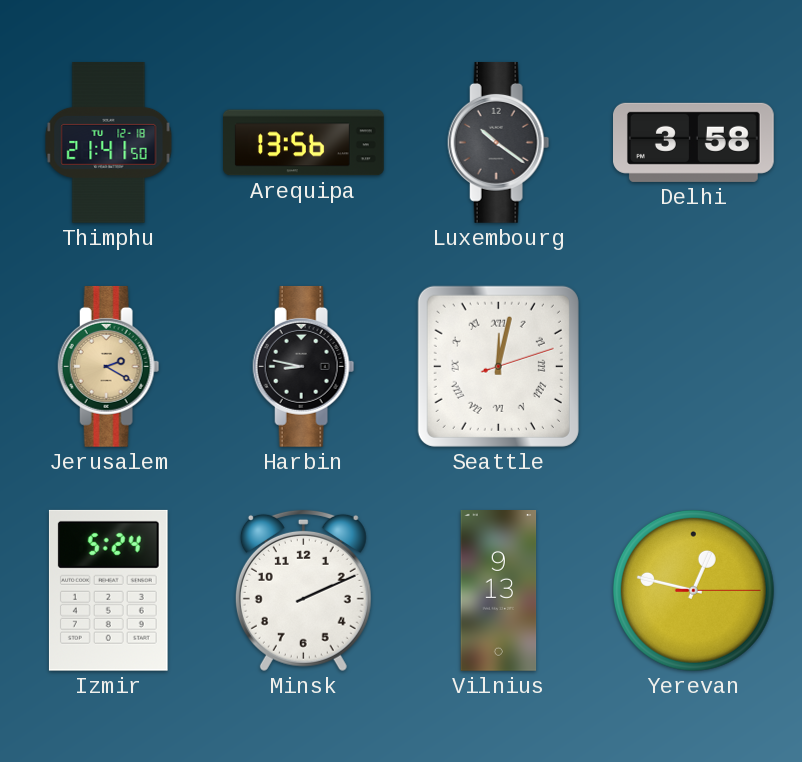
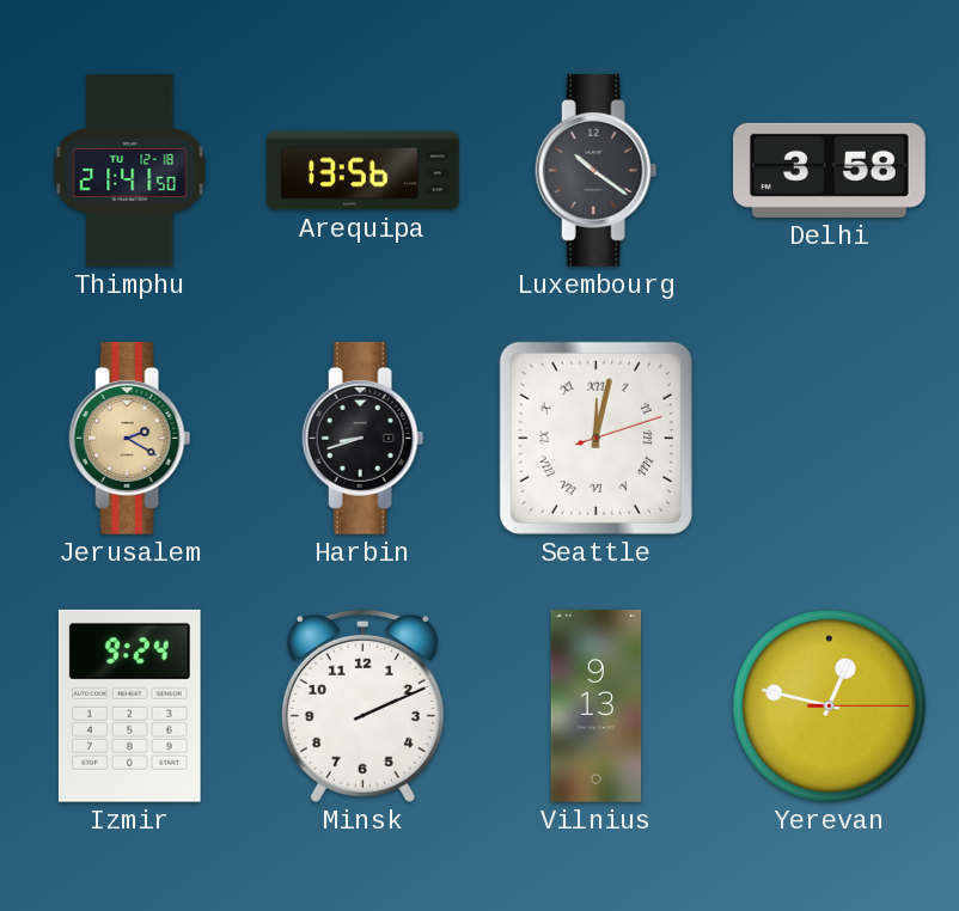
Harbin: 8:47 -> 8:42
Izmir: 5:24 -> 9:24
